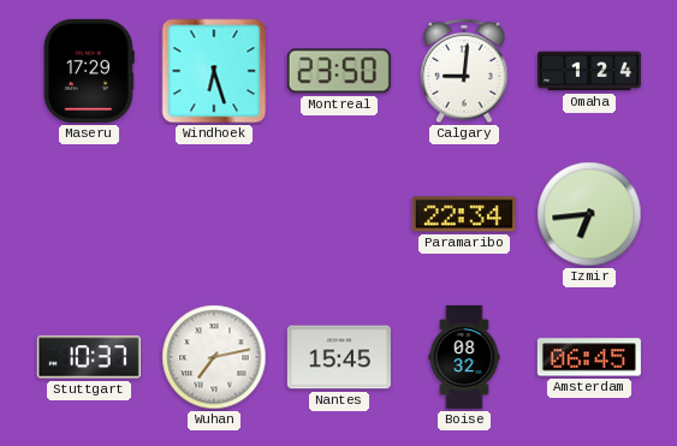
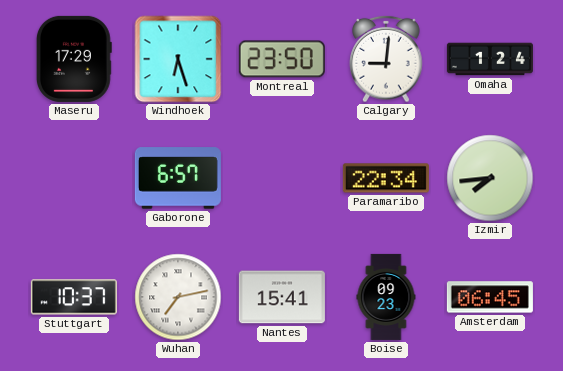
Gaborone: none -> 6:57
Izmir: 6:44 -> 7:44
Nantes: 15:45 -> 15:41
Boise: 08:32 -> 09:23
